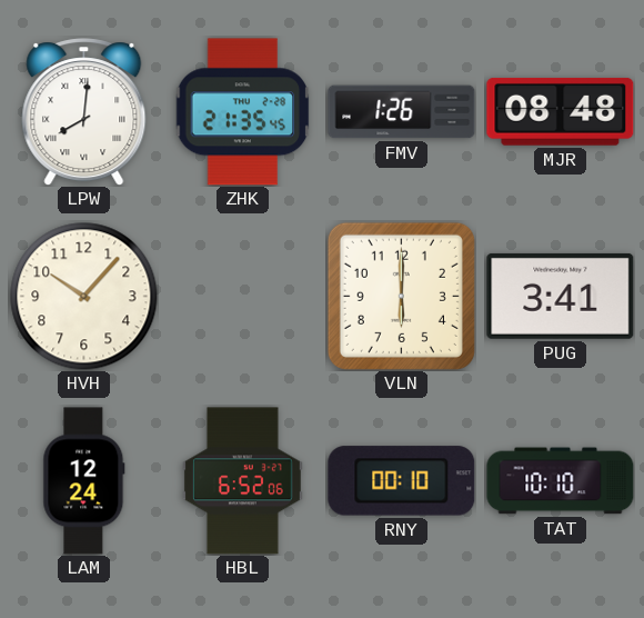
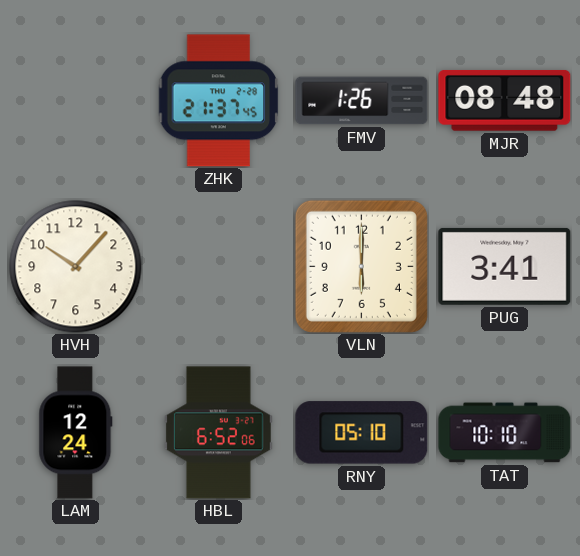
LPW: 8:01 -> none
ZHK: 21:35 -> 21:37
RNY: 00:10 -> 05:10
